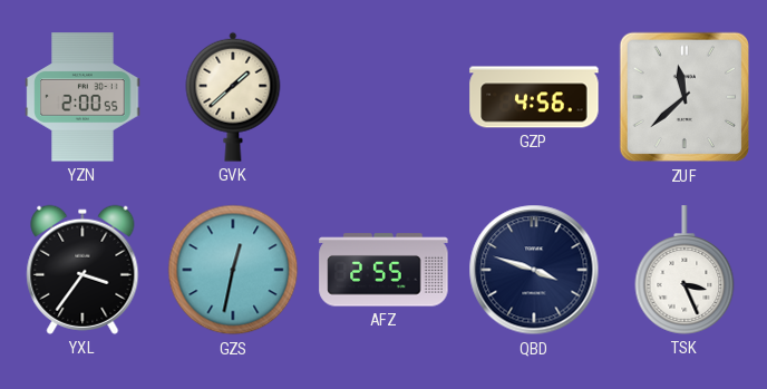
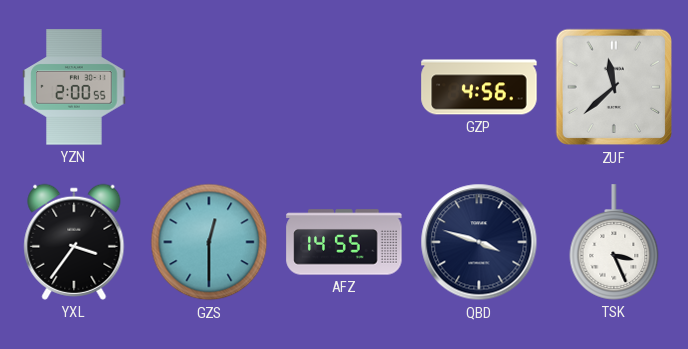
GVK: 1:38 -> none
GZS: 12:32 -> 12:30
AFZ: 2:55 -> 14:55
